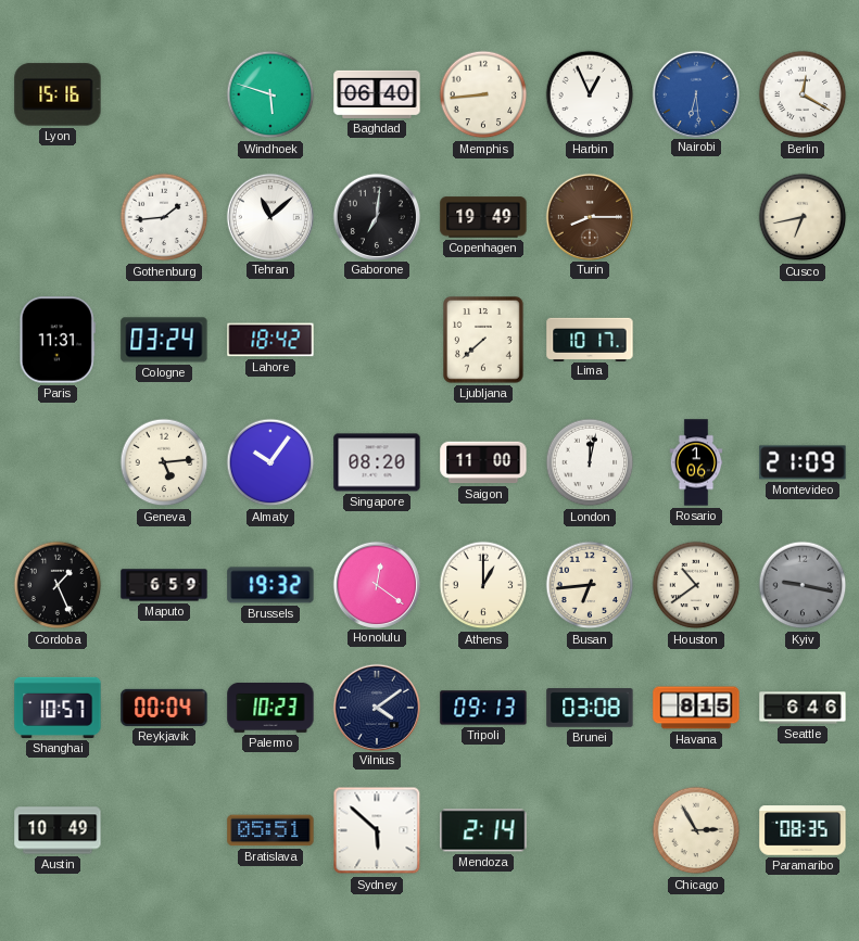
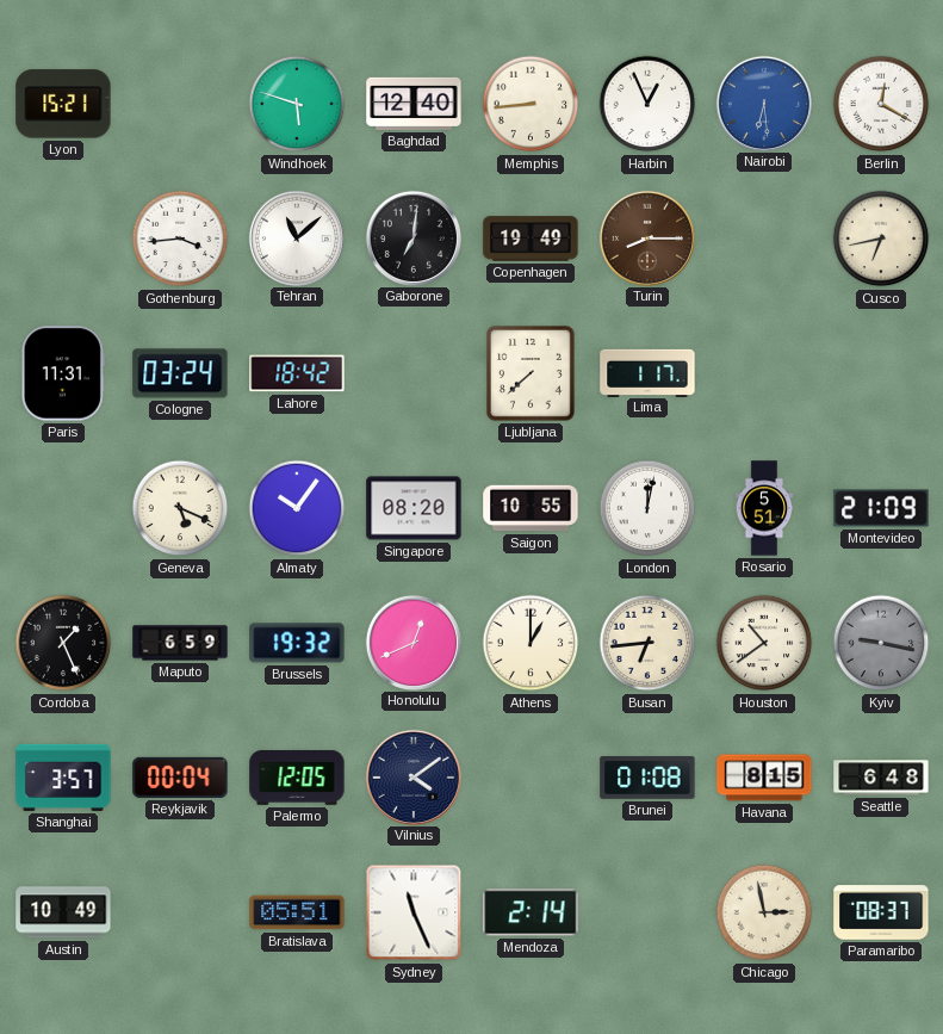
Lyon: 15:16 -> 15:21
Baghdad: 06:40 -> 12:40
Gothenburg: 1:44 -> 3:44
Lima: 10:17 -> 1:17
Geneva: 5:14 -> 5:19
Saigon: 11:00 -> 10:55
Rosario: 1:06 -> 5:51
Honolulu: 12:21 -> 12:41
Shanghai: 10:57 -> 3:57
Palermo: 10:23 -> 12:05
Tripoli: 09:13 -> none
Brunei: 03:08 -> 01:08
Seattle: 6:46 -> 6:48
Sydney: 5:52 -> 11:26
Chicago: 2:55 -> 2:58
Paramaribo: 08:35 -> 08:37
